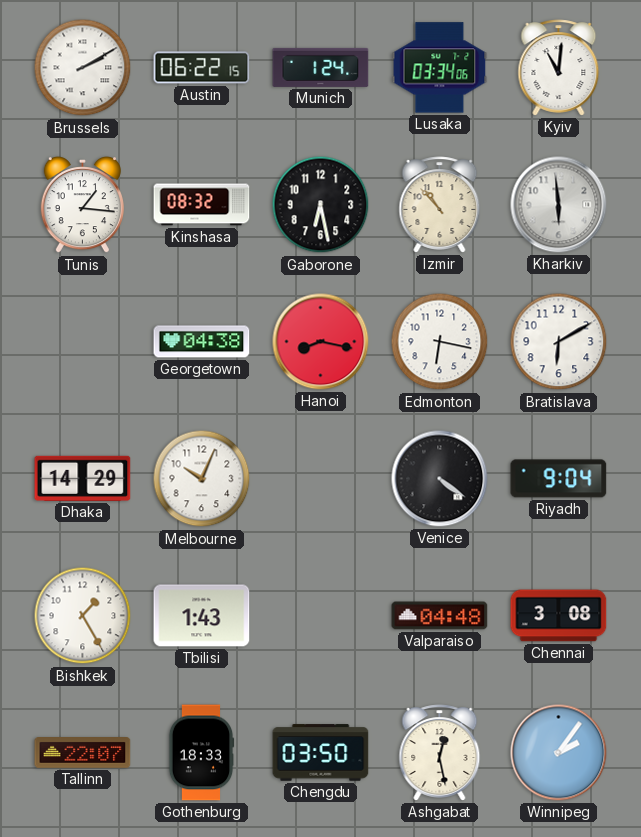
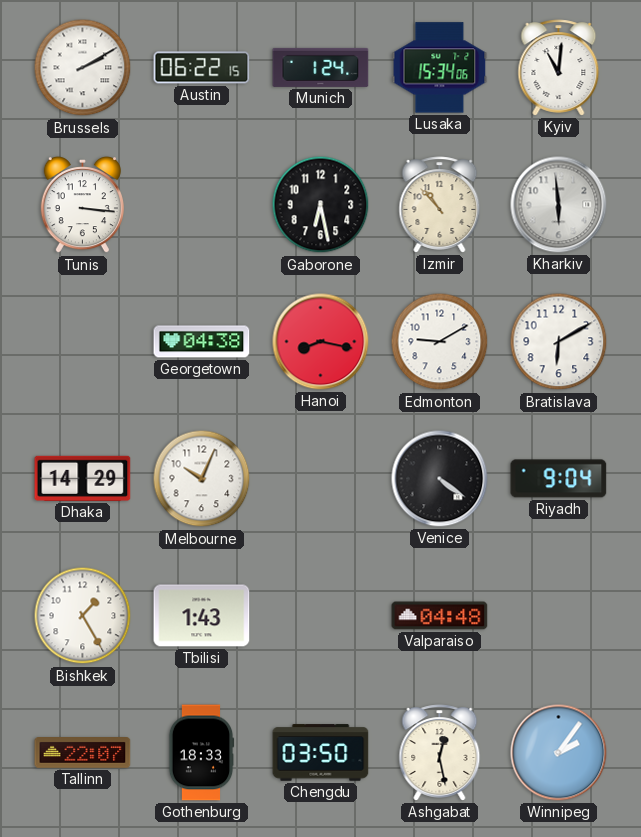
Lusaka: 03:34 -> 15:34
Tunis: 1:16 -> 3:16
Kinshasa: 08:32 -> none
Edmonton: 6:17 -> 9:10
Chennai: 3:08 -> none
